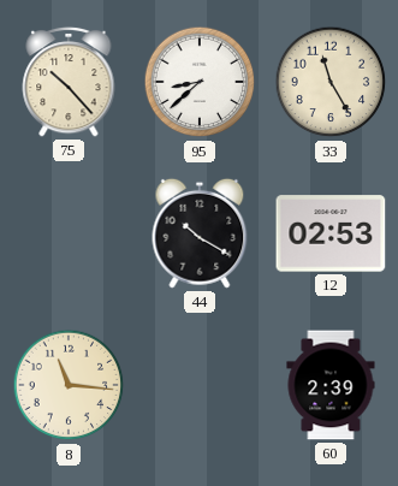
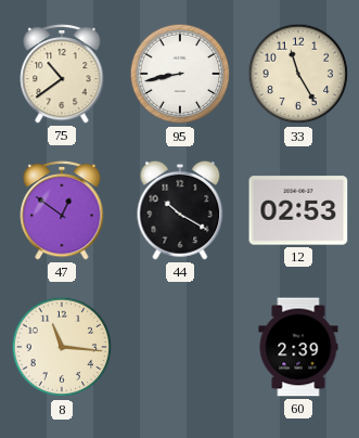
75: 10:23 -> 10:39
95: 8:38 -> 8:43
47: none -> 12:51
